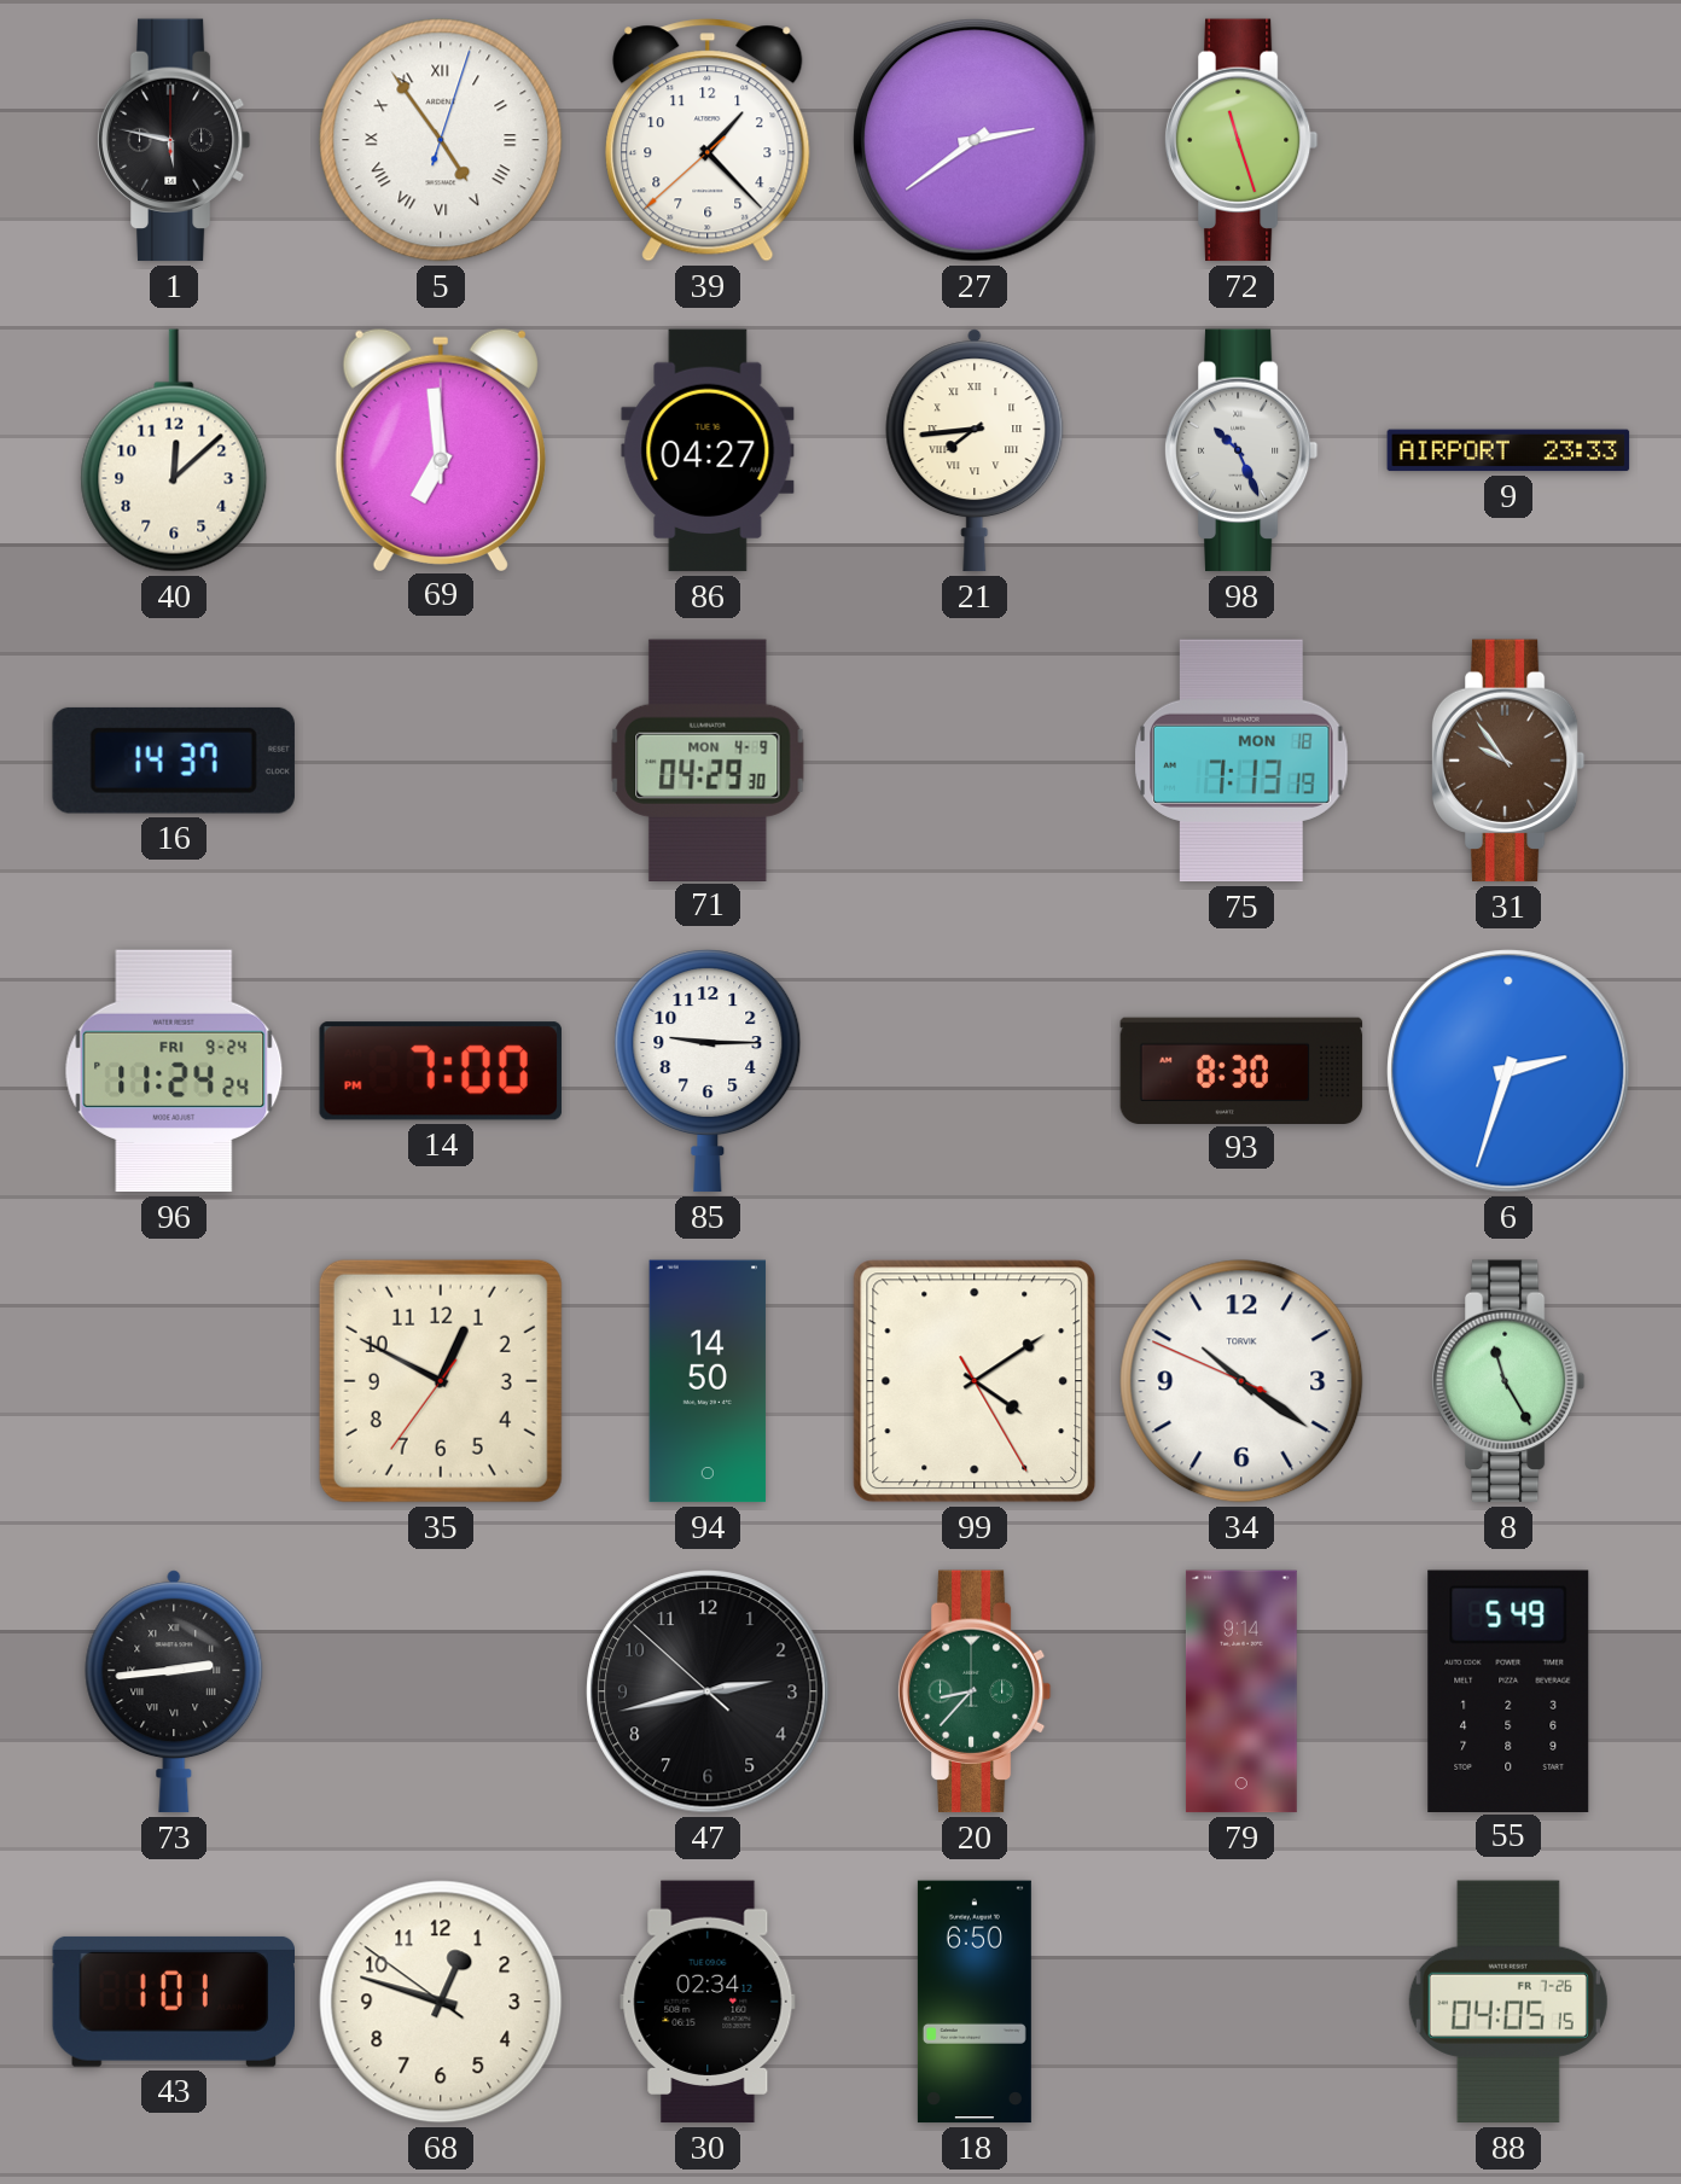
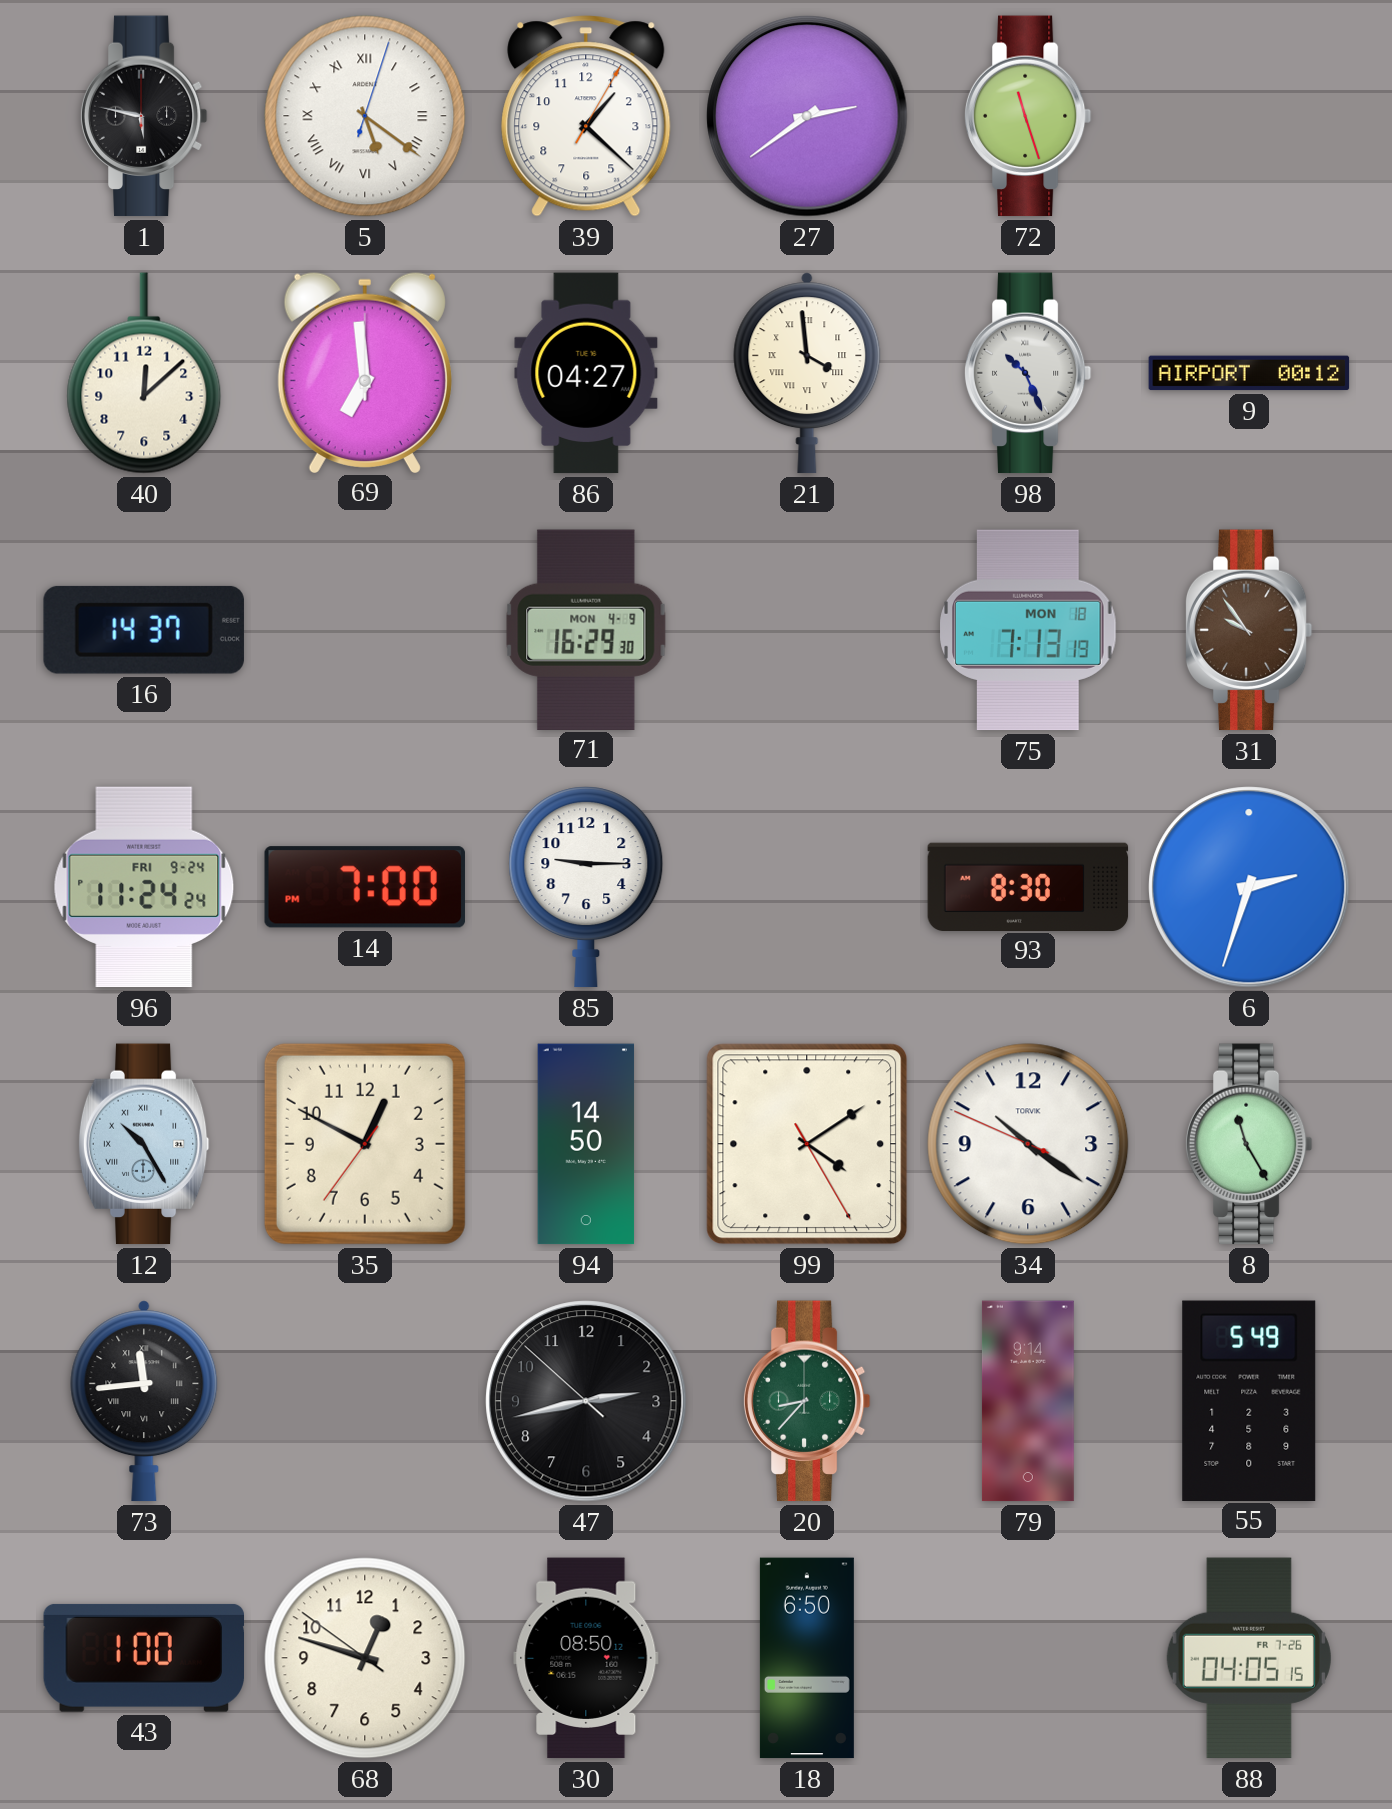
5: 4:54 -> 5:21
39: 1:22:38 -> 1:22:05
21: 7:44 -> 3:59
9: 23:33 -> 00:12
71: 04:29 -> 16:29
12: none -> 10:25
73: 2:44 -> 11:44
43: 1:01 -> 1:00
30: 02:34 -> 08:50
